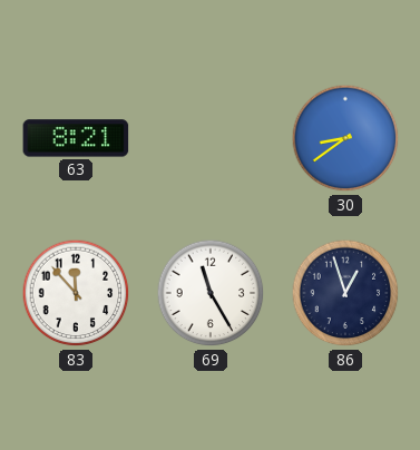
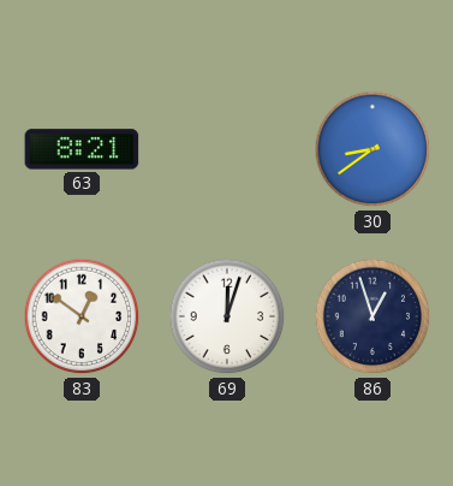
83: 11:53 -> 12:51
69: 11:25 -> 12:03
